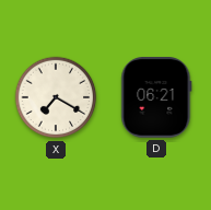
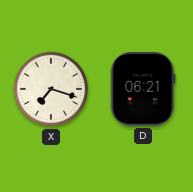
X: 7:20 -> 7:18
